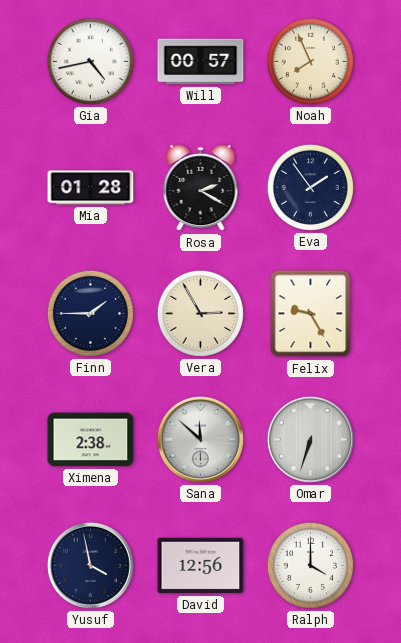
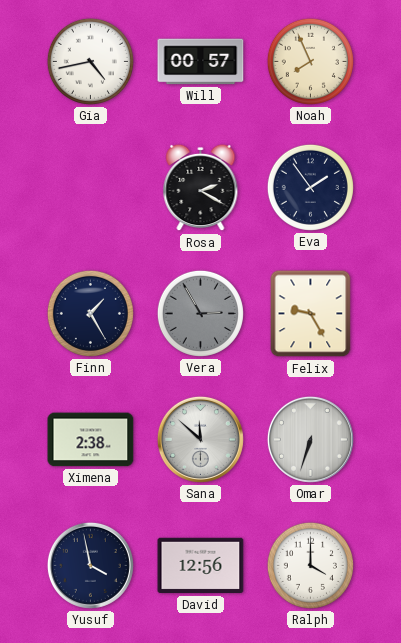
Mia: 01:28 -> none
Finn: 1:45 -> 1:25
Vera dial: cream -> grey
